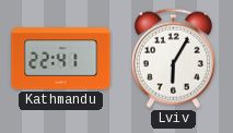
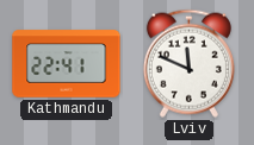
Lviv: 6:05 -> 11:49
